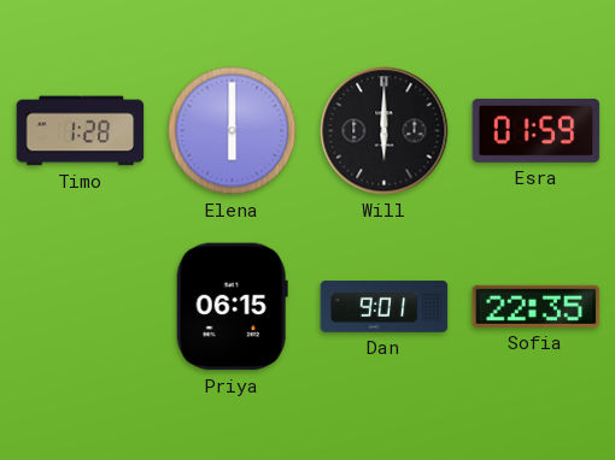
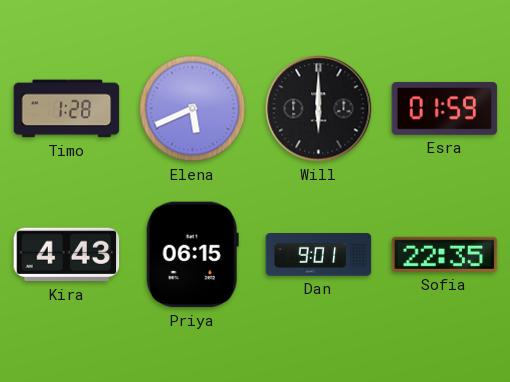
Elena: 6:00 -> 5:41
Kira: none -> 4:43
